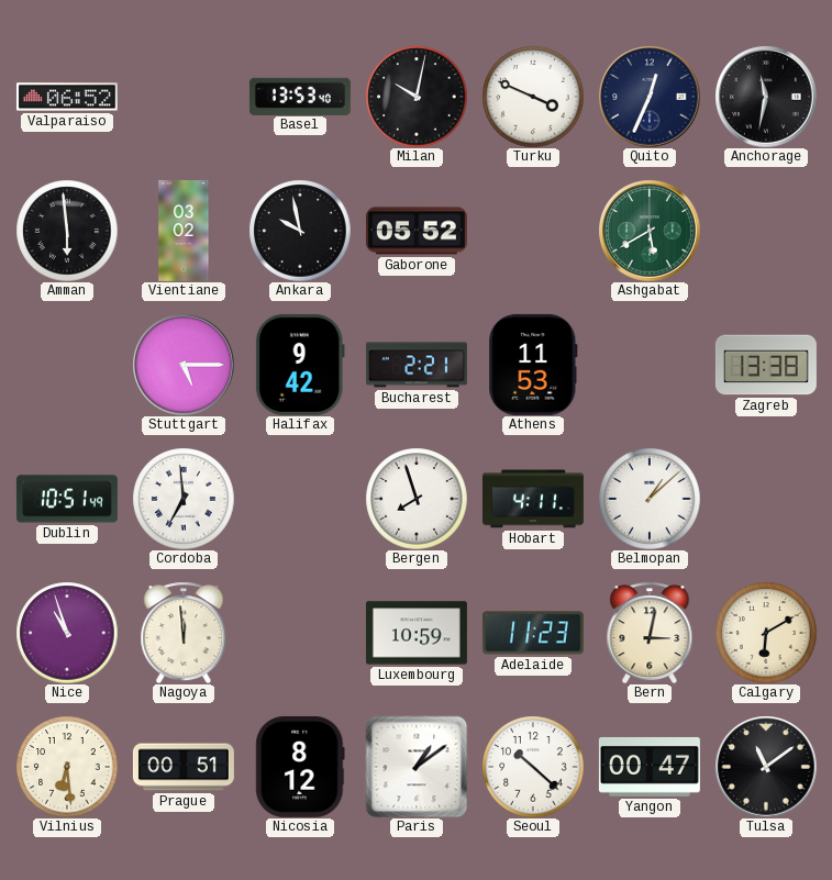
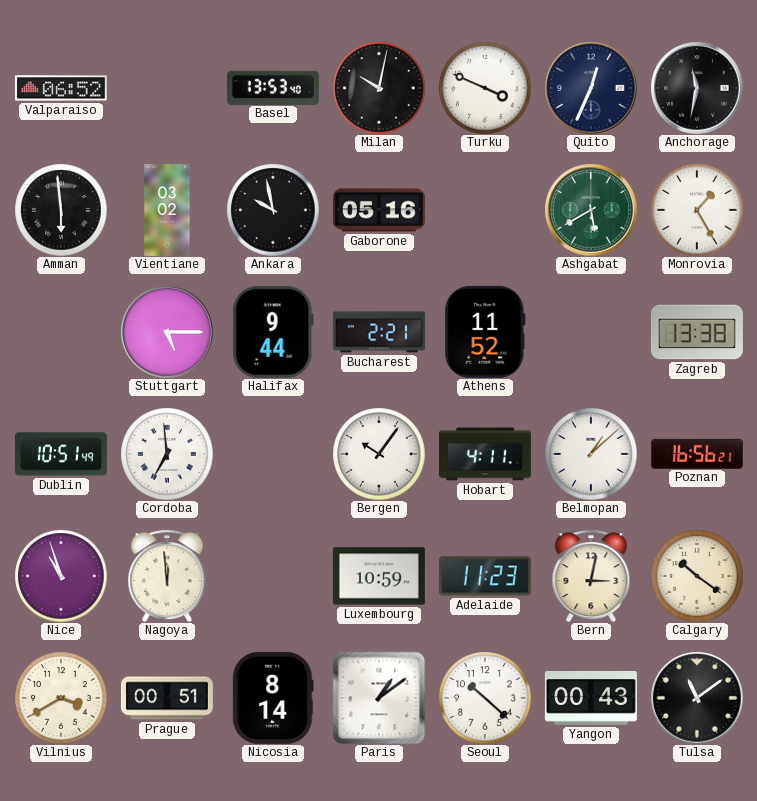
Gaborone: 05:52 -> 05:16
Monrovia: none -> 1:25
Halifax: 9:42 -> 9:44
Athens: 11:53 -> 11:52
Bergen: 7:57 -> 10:06
Poznan: none -> 16:56
Calgary: 6:10 -> 10:21
Vilnius: 6:29 -> 3:40
Nicosia: 8:12 -> 8:14
Yangon: 00:47 -> 00:43
